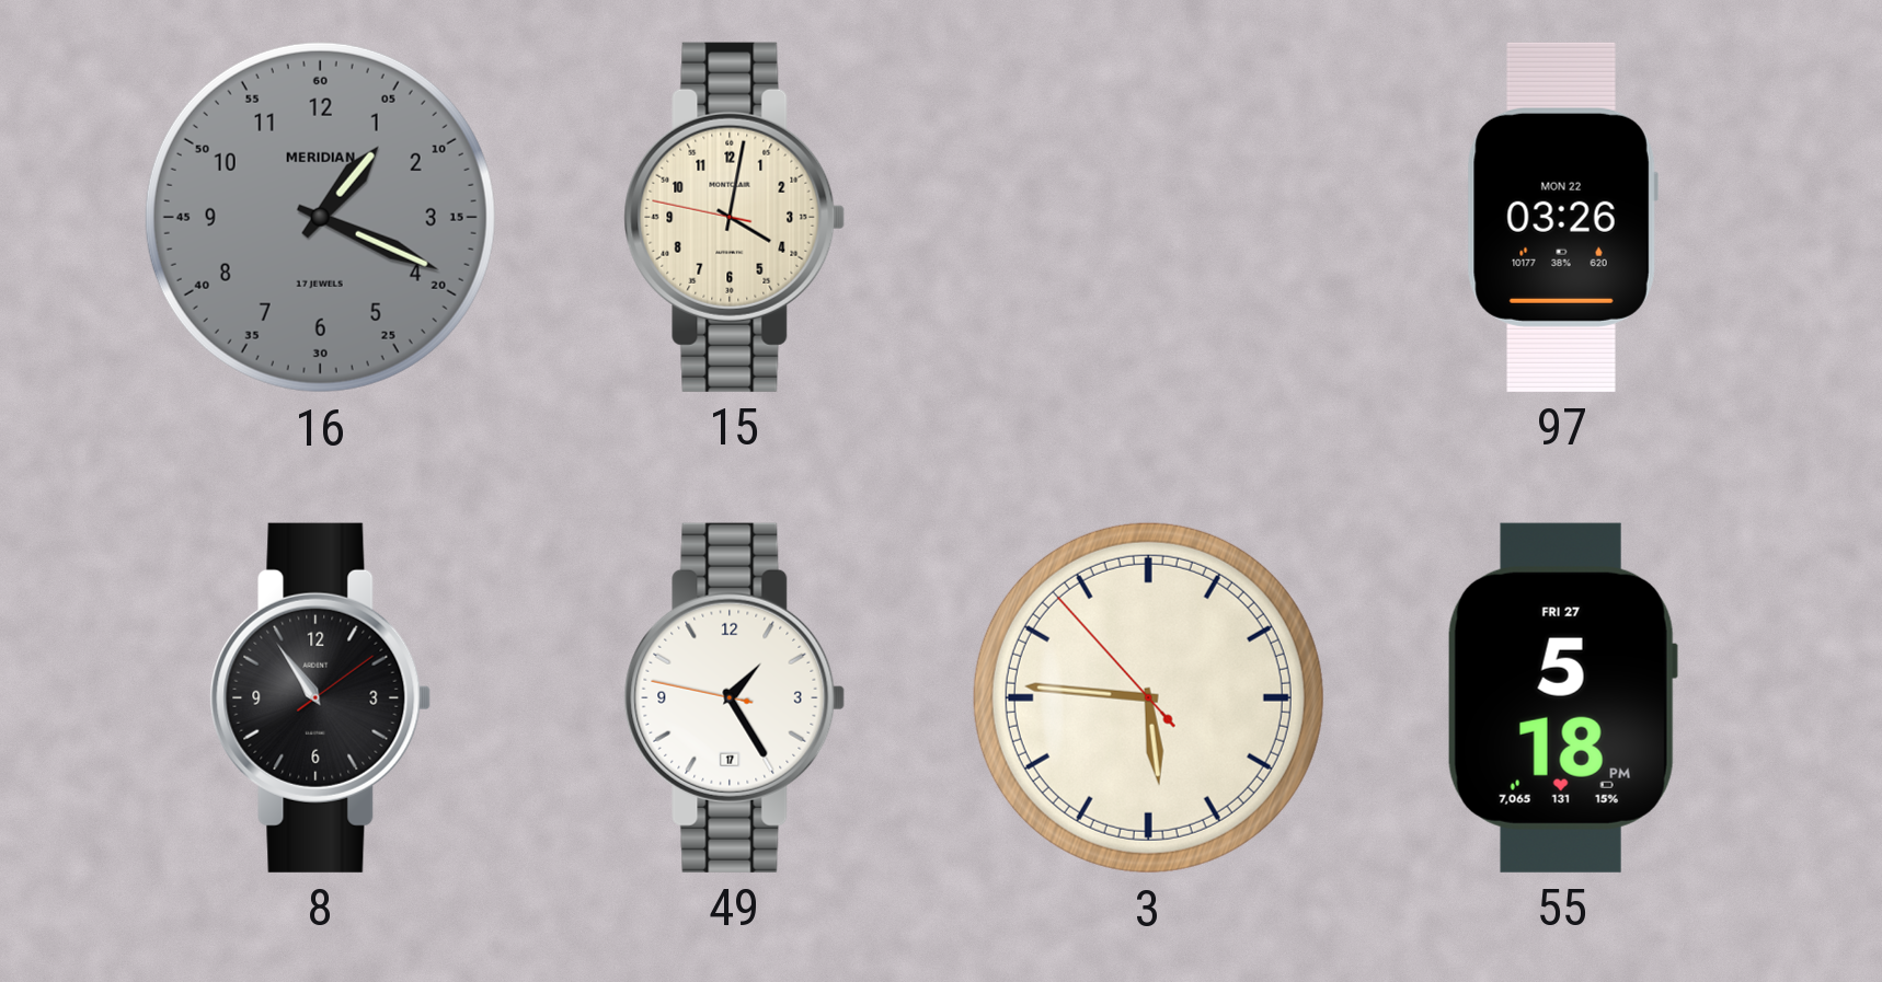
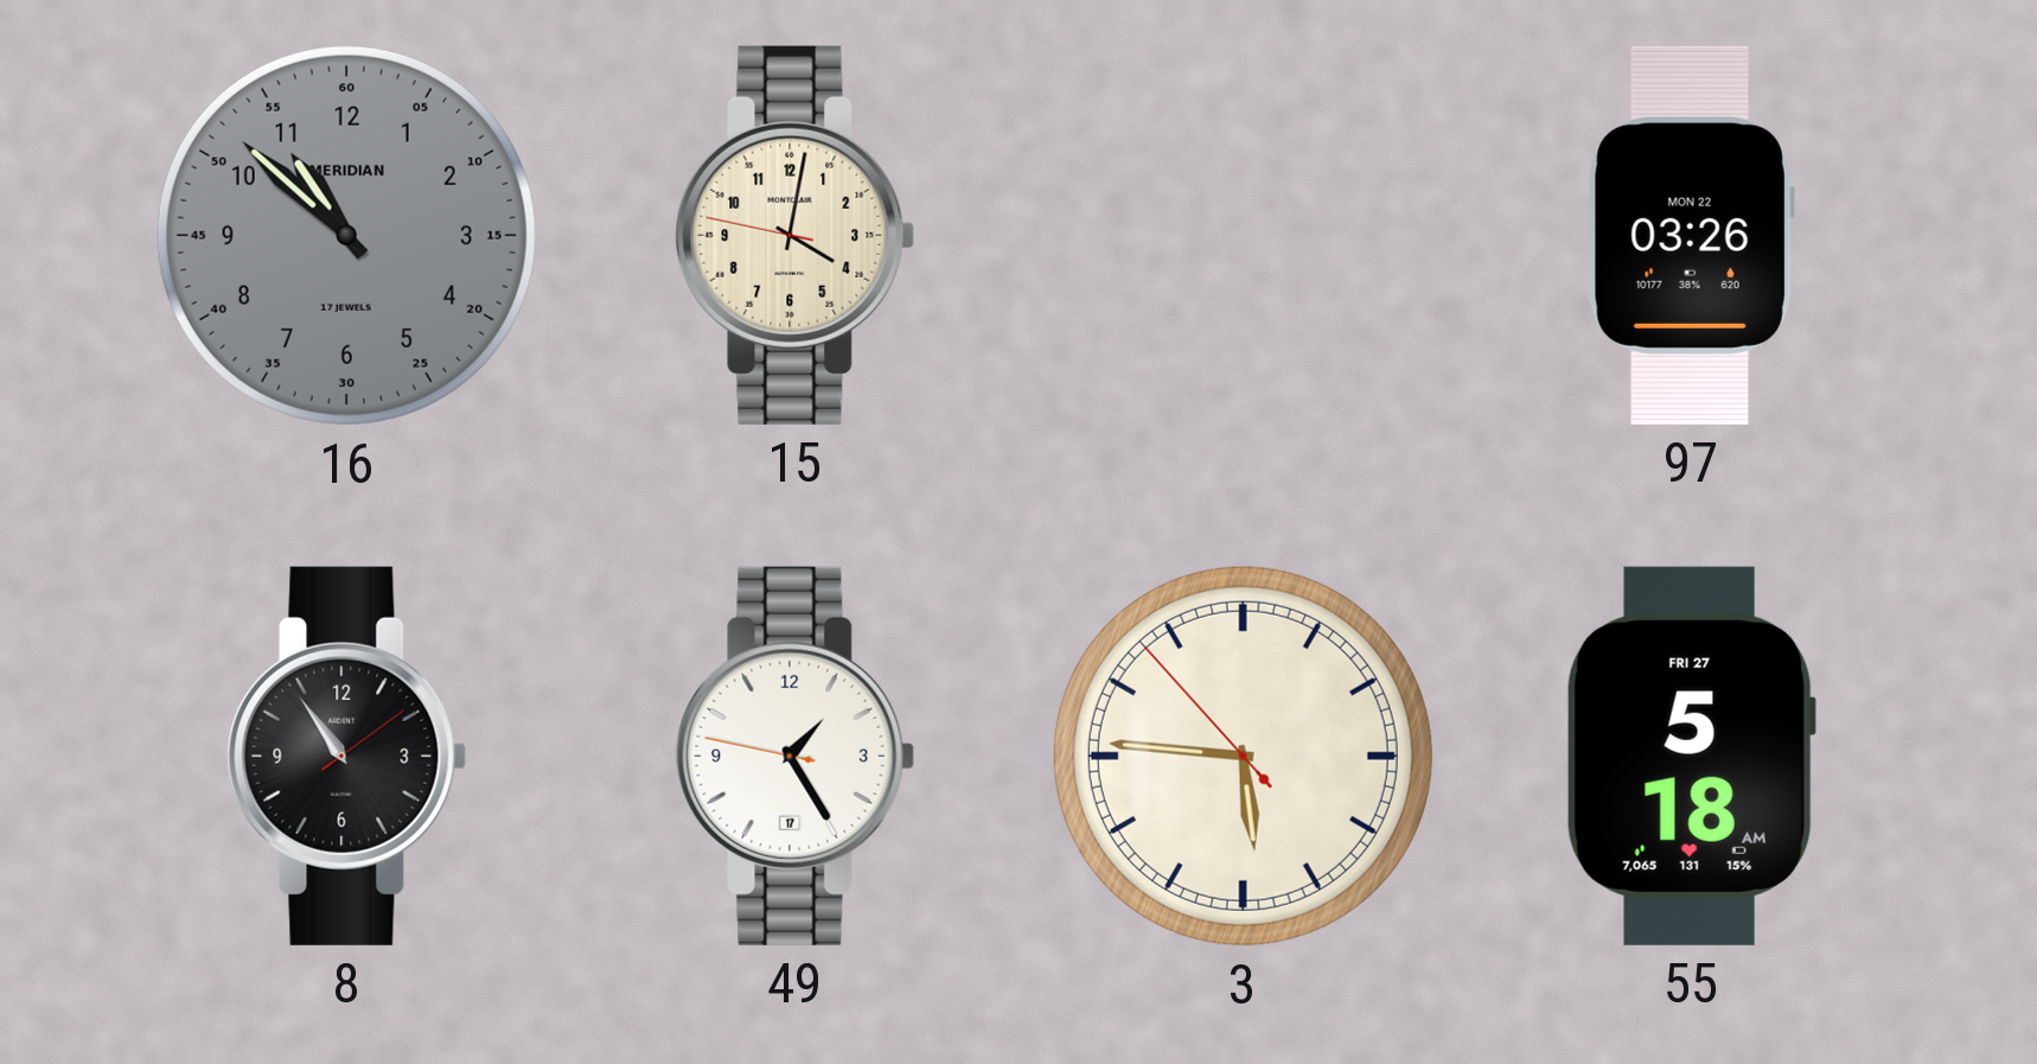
16: 1:19 -> 10:52
55: 5:18 PM -> 5:18 AM
